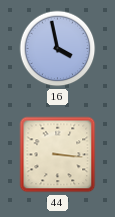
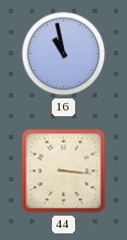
16: 3:58 -> 10:58
